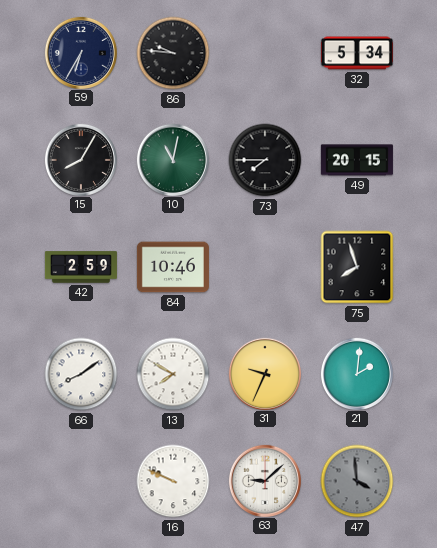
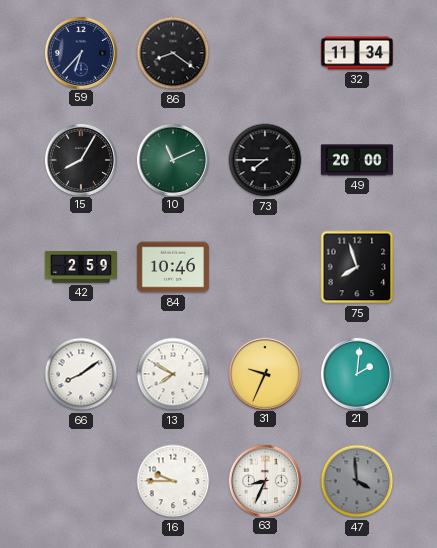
59: 6:35 -> 6:37
86: 9:46 -> 8:21
32: 5:34 -> 11:34
10: 11:02 -> 11:11
49: 20:15 -> 20:00
16: 9:49 -> 9:45
63: 9:08 -> 8:34
